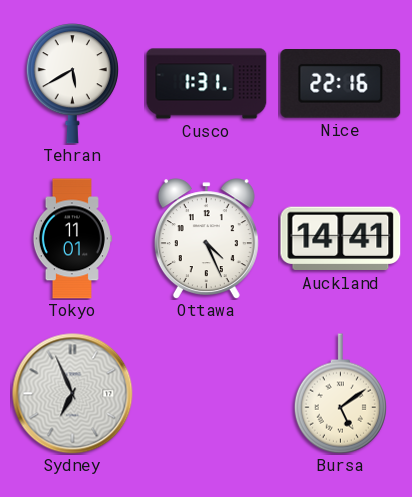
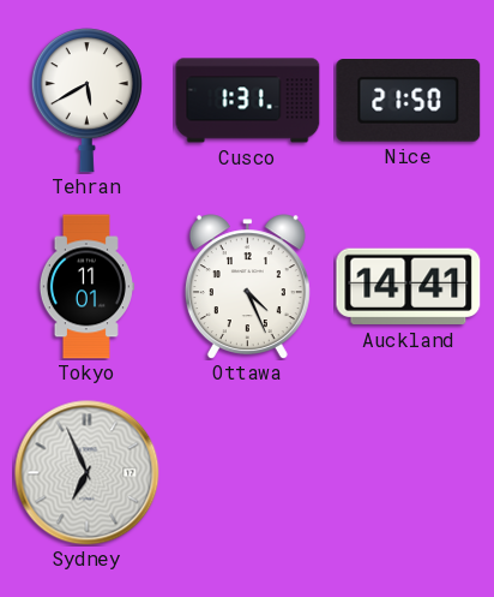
Nice: 22:16 -> 21:50
Bursa: 5:09 -> none
